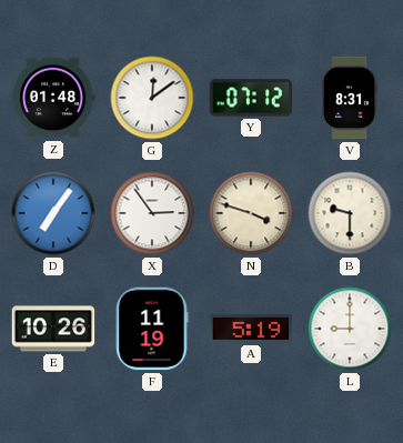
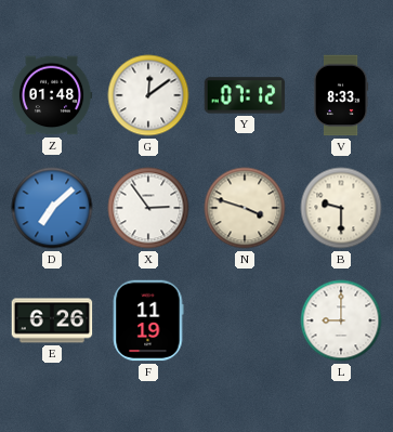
V: 8:31 -> 8:33
D: 7:06 -> 7:08
E: 10:26 -> 6:26
A: 5:19 -> none
